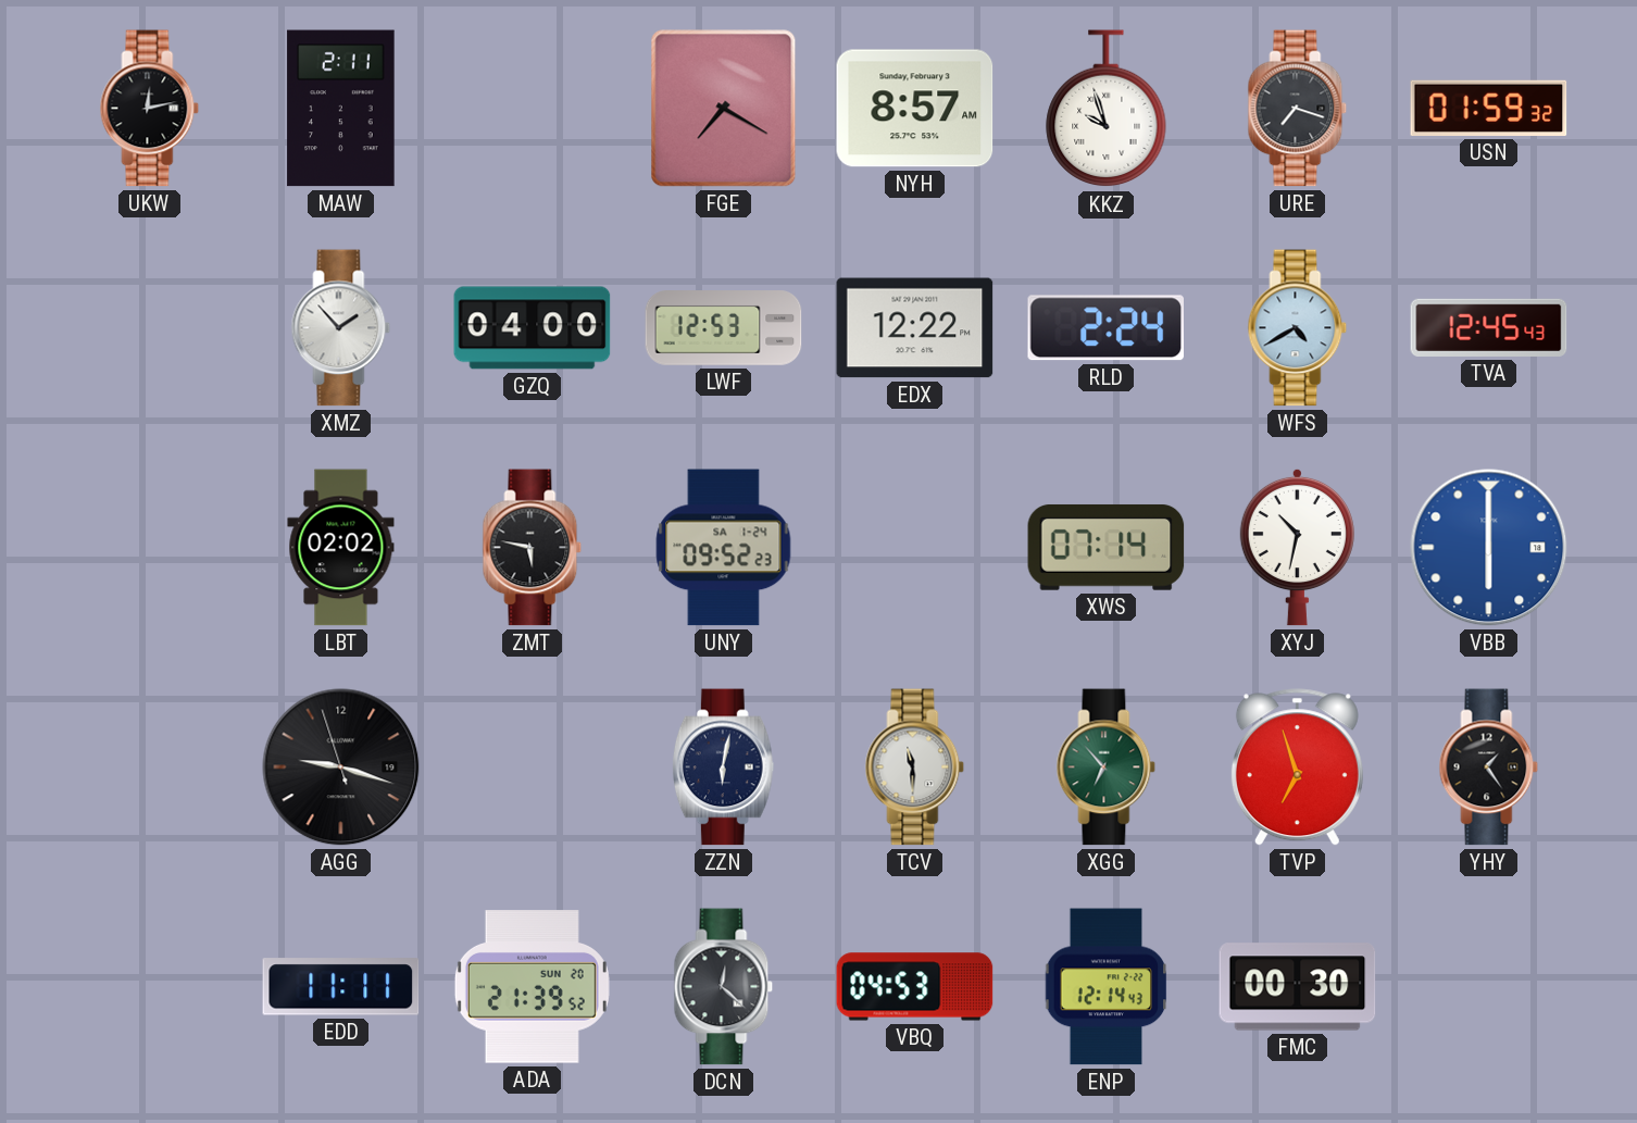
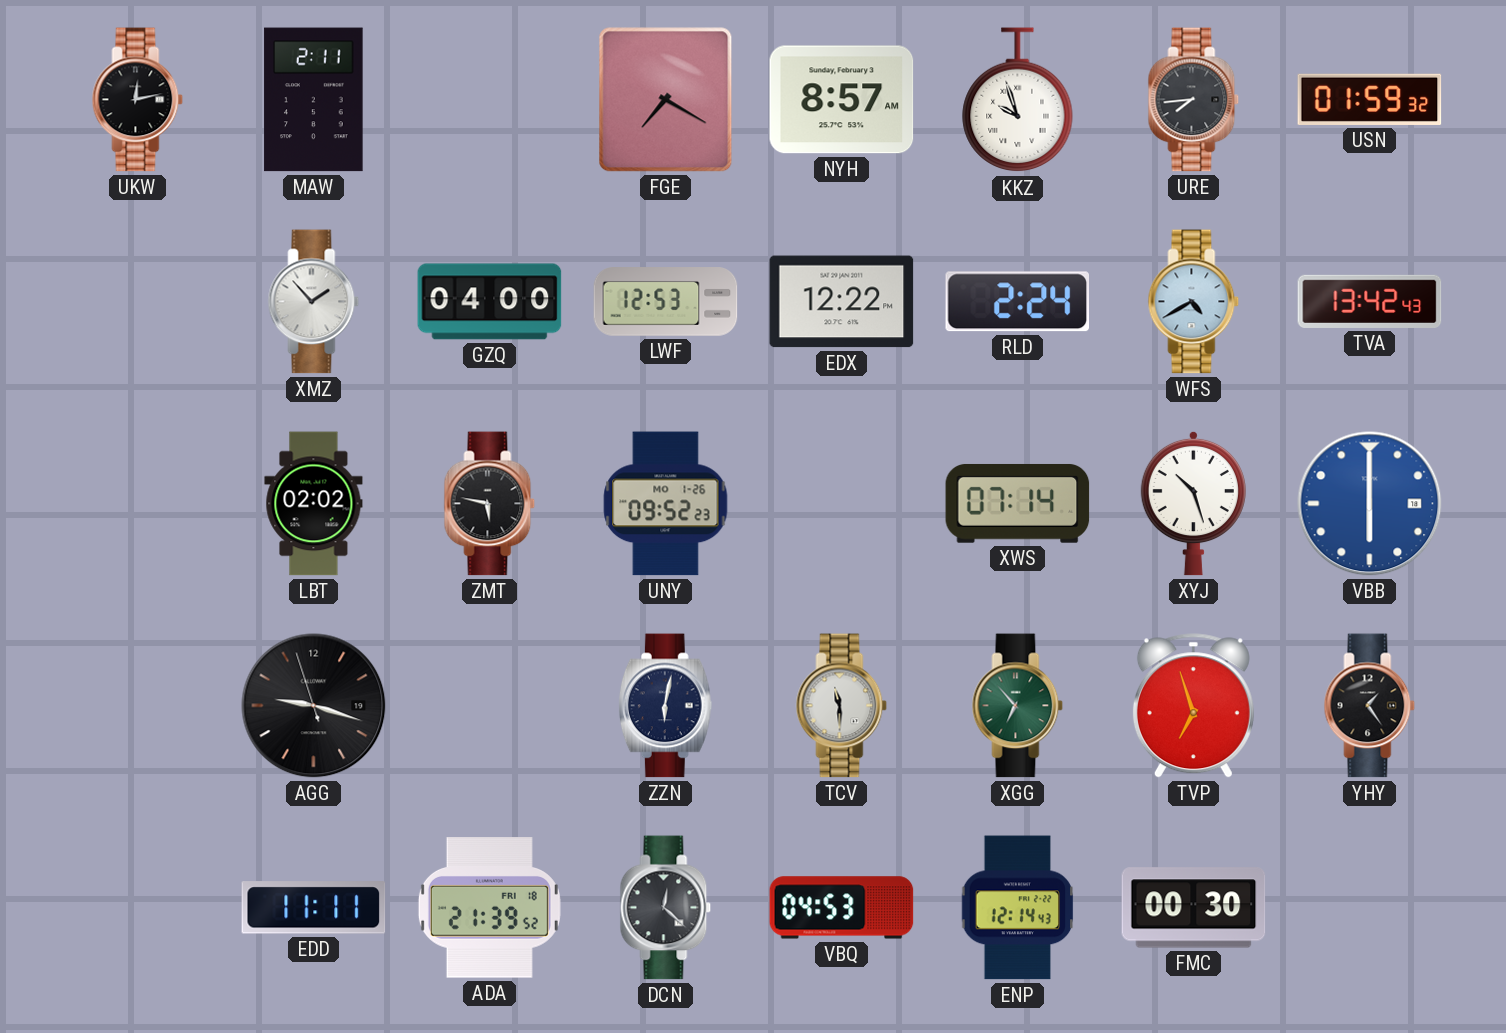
URE: 7:18 -> 7:44
TVA: 12:45 -> 13:42
UNY date: SA 1-24 -> MO 1-26
XYJ: 10:32 -> 10:27
ADA date: SUN 20 -> FRI 18
